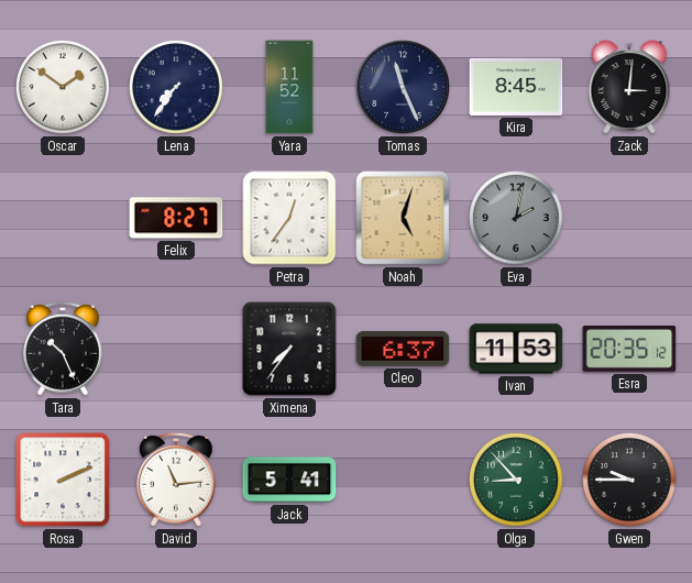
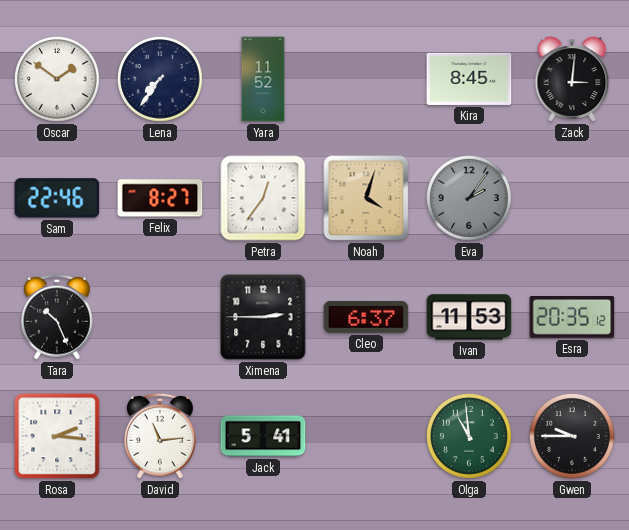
Tomas: 11:26 -> none
Sam: none -> 22:46
Noah: 5:03 -> 4:03
Eva: 2:02 -> 2:06
Ximena: 7:36 -> 2:45
Rosa: 2:11 -> 2:16
Olga: 8:53 -> 10:59
